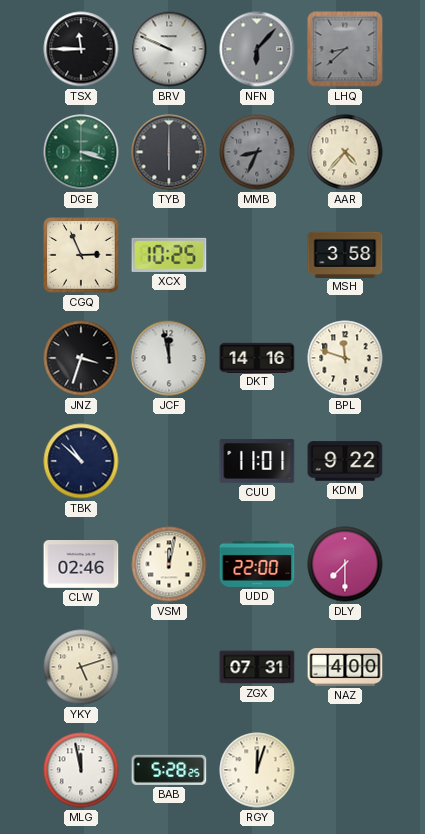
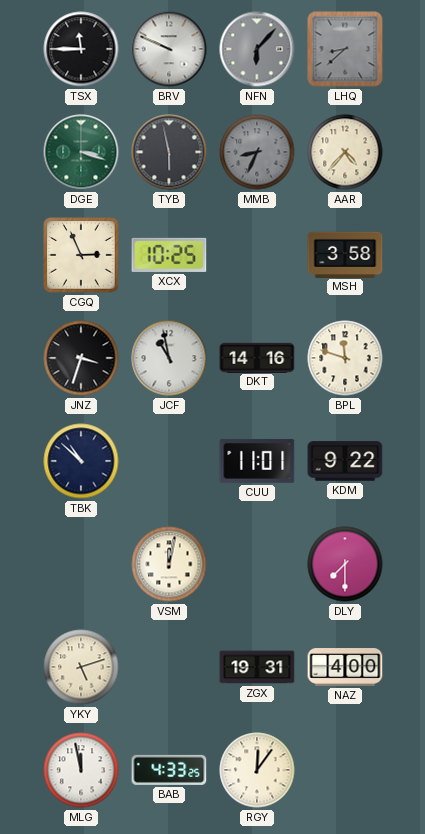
TYB: 6:00 -> 5:58
JCF: 11:58 -> 10:58
CLW: 02:46 -> none
UDD: 22:00 -> none
ZGX: 07:31 -> 19:31
BAB: 5:28 -> 4:33
RGY: 12:03 -> 12:06
